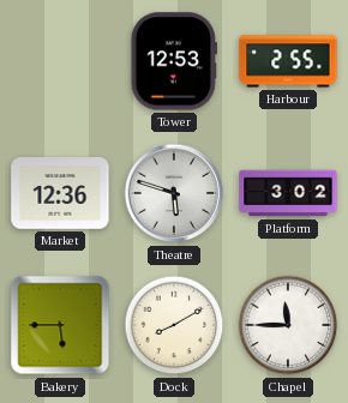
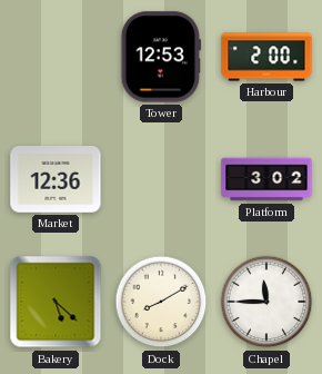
Harbour: 2:55 -> 2:00
Theatre: 5:48 -> none
Bakery: 5:45 -> 5:22
